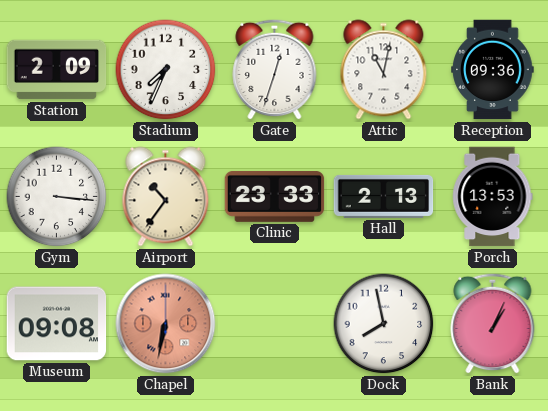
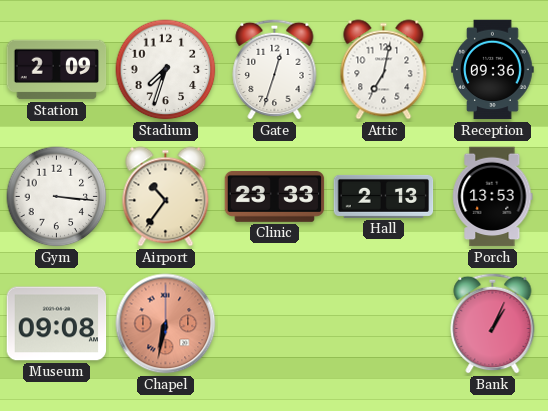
Stadium: 7:34 -> 7:33
Attic: 11:02 -> 7:02
Dock: 7:58 -> none
